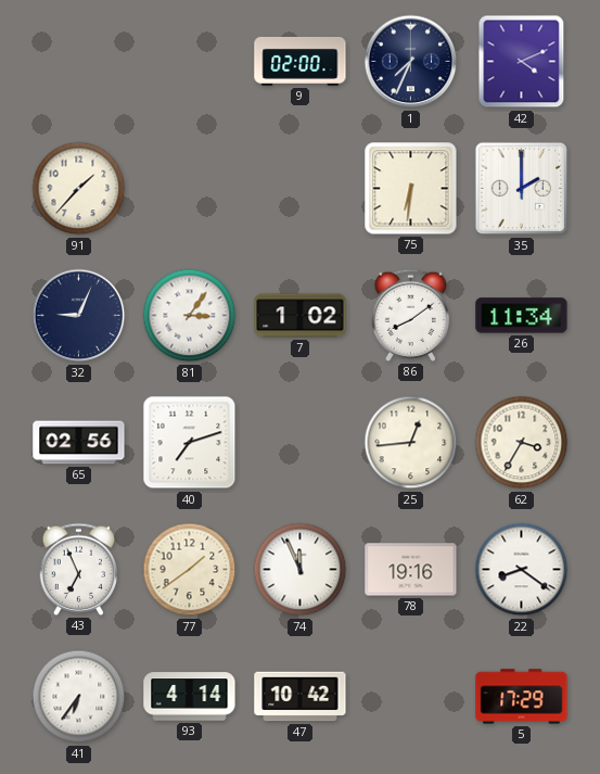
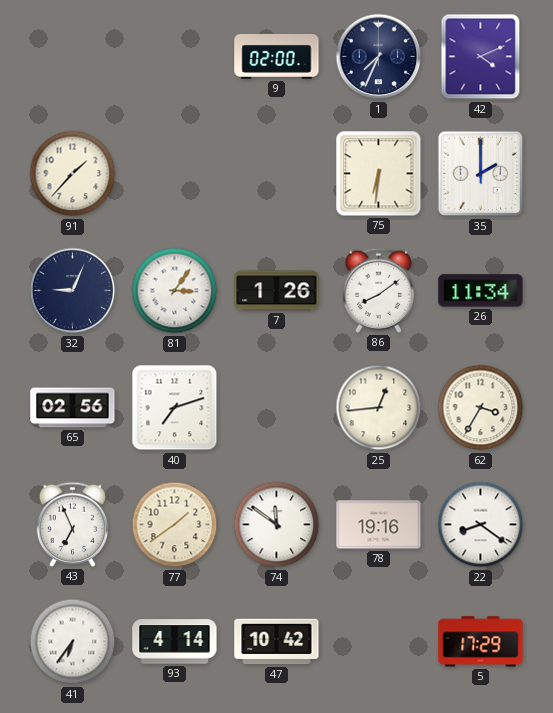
7: 1:02 -> 1:26
74: 11:56 -> 11:51
